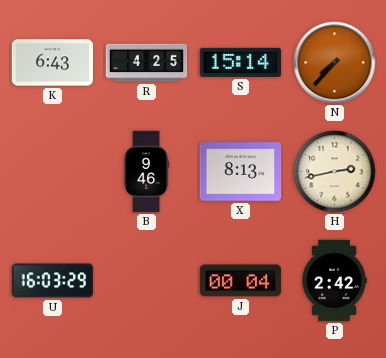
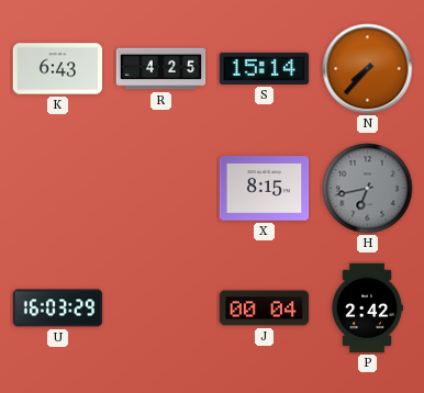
B: 9:46 -> none
X: 8:13 -> 8:15
H: 2:43 -> 6:43
H dial: cream -> grey
